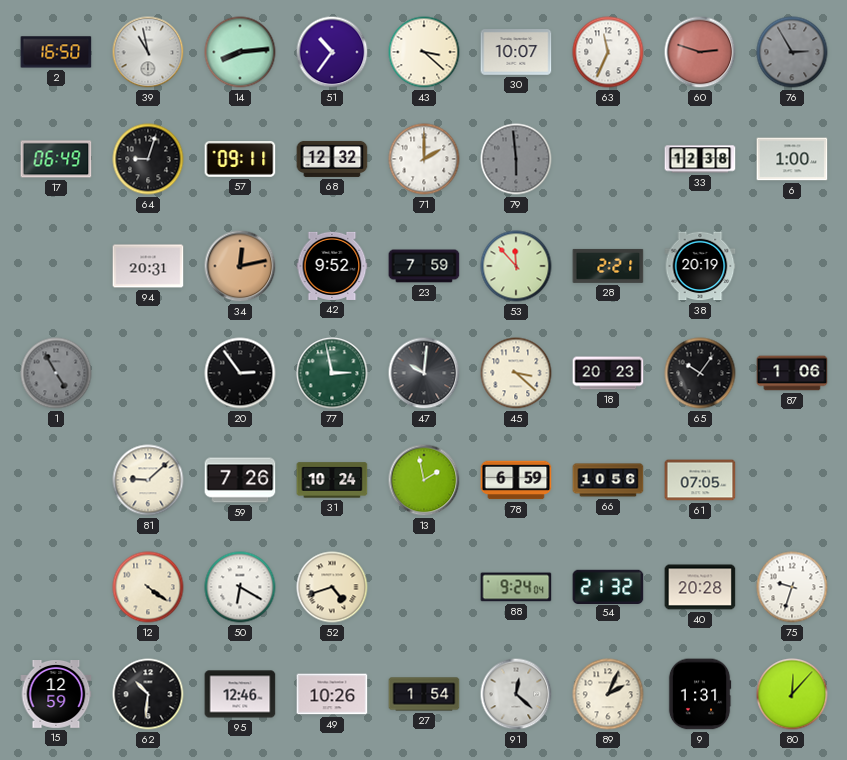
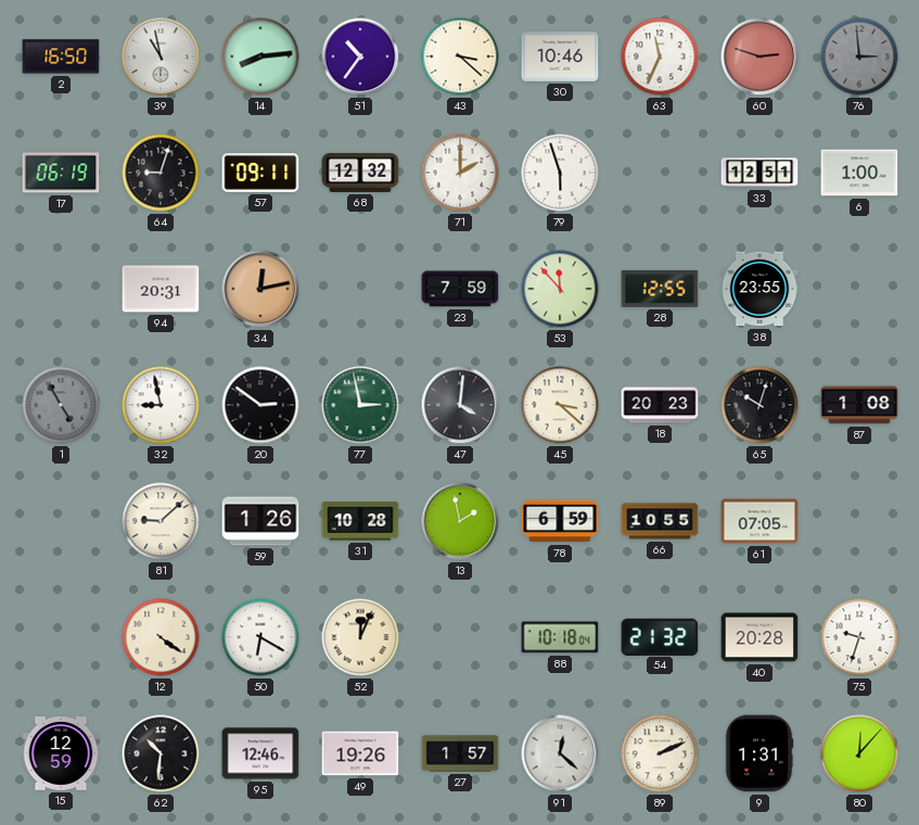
30: 10:07 -> 10:46
76: 2:55 -> 2:59
17: 06:49 -> 06:19
79: 5:59 -> 5:57
79 dial: grey -> white
33: 12:38 -> 12:51
42: 9:52 -> none
28: 2:21 -> 12:55
38: 20:19 -> 23:55
32: none -> 8:58
20: 2:54 -> 2:51
47: 10:01 -> 4:01
65: 10:06 -> 10:03
87: 1:06 -> 1:08
59: 7:26 -> 1:26
31: 10:24 -> 10:28
66: 10:56 -> 10:55
52: 4:42 -> 12:04
88: 9:24 -> 10:18
49: 10:26 -> 19:26
27: 1:54 -> 1:57
89: 2:04 -> 2:11
